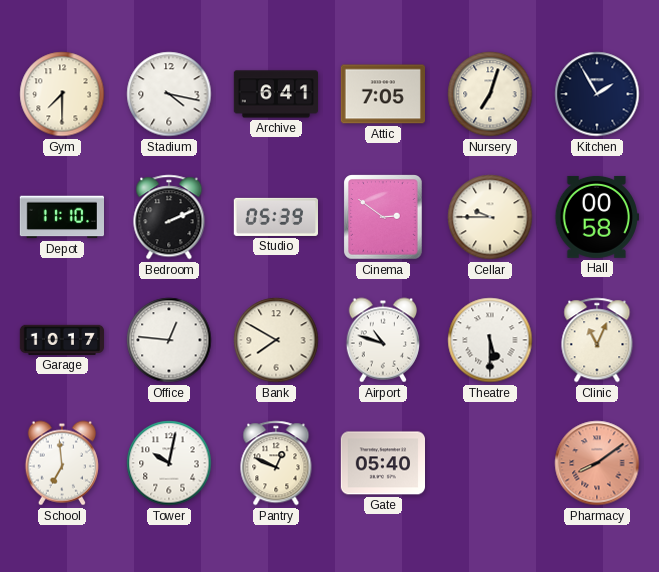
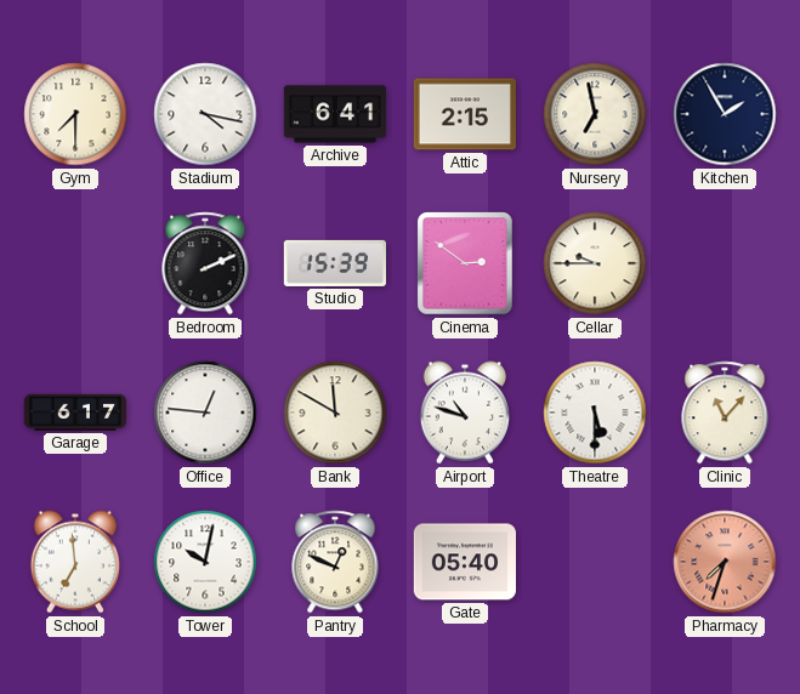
Attic: 7:05 -> 2:15
Nursery: 7:03 -> 6:58
Depot: 11:10 -> none
Studio: 05:39 -> 15:39
Hall: 00:58 -> none
Garage: 10:17 -> 6:17
Bank: 7:50 -> 11:50
Clinic: 11:04 -> 11:07
Pharmacy: 8:09 -> 7:33
